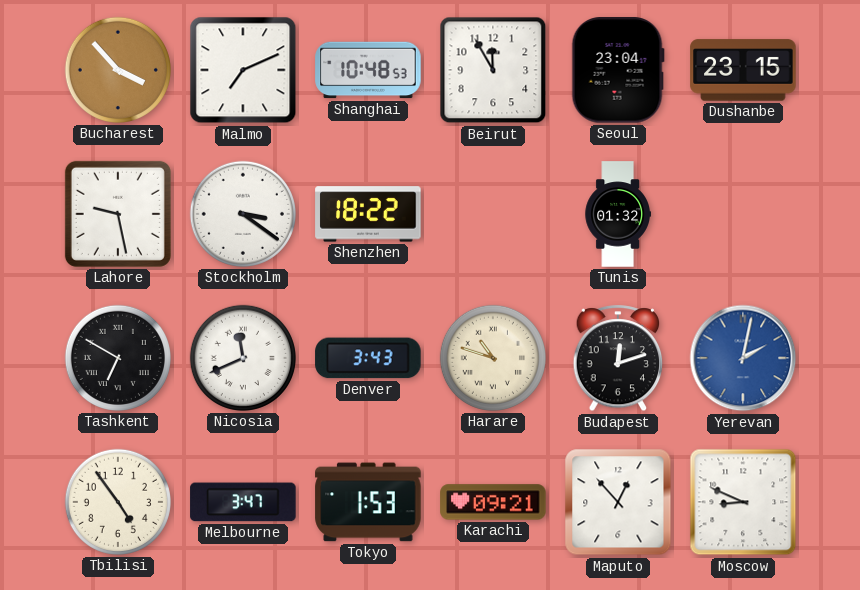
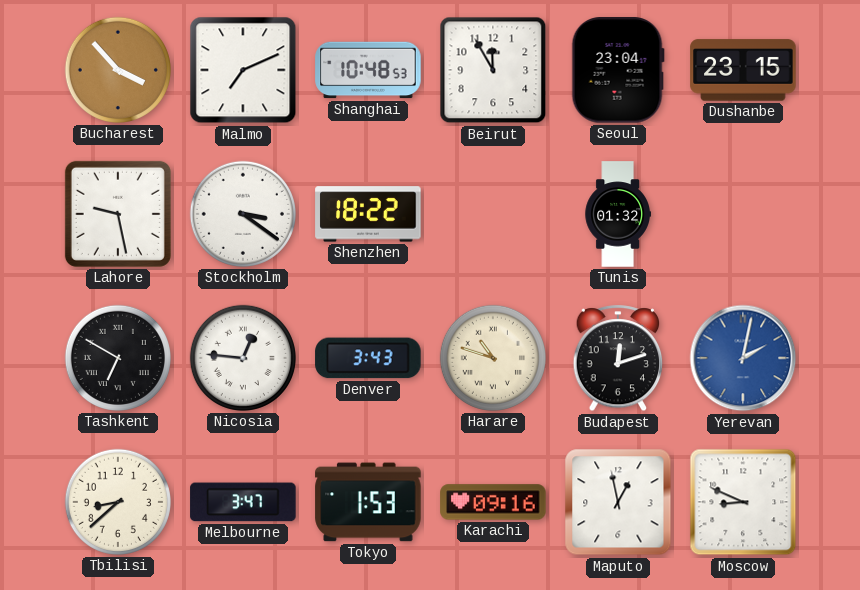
Nicosia: 11:41 -> 12:46
Tbilisi: 4:54 -> 8:38
Karachi: 09:21 -> 09:16
Maputo: 12:53 -> 12:58
